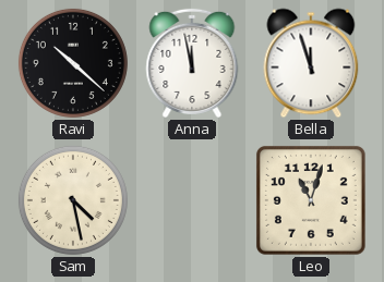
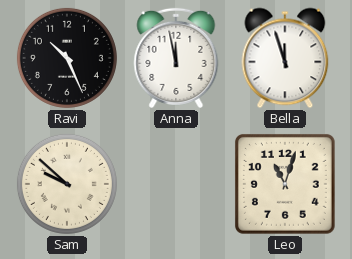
Ravi: 10:22 -> 10:26
Sam: 4:28 -> 9:52
